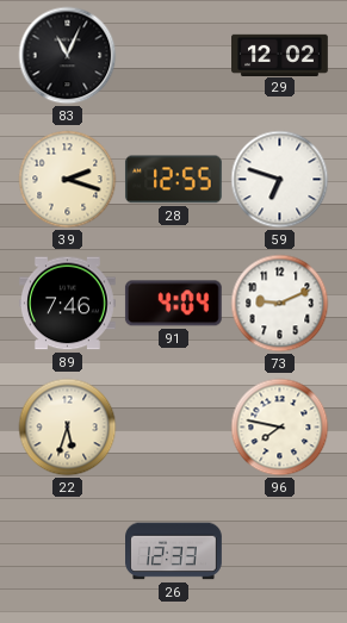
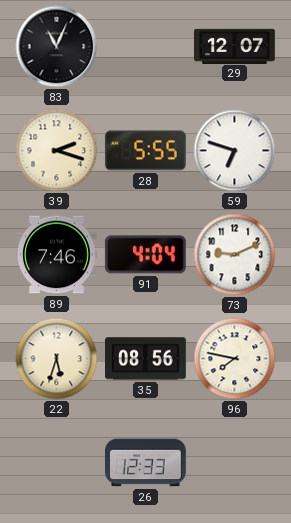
29: 12:02 -> 12:07
28: 12:55 -> 5:55
35: none -> 08:56
